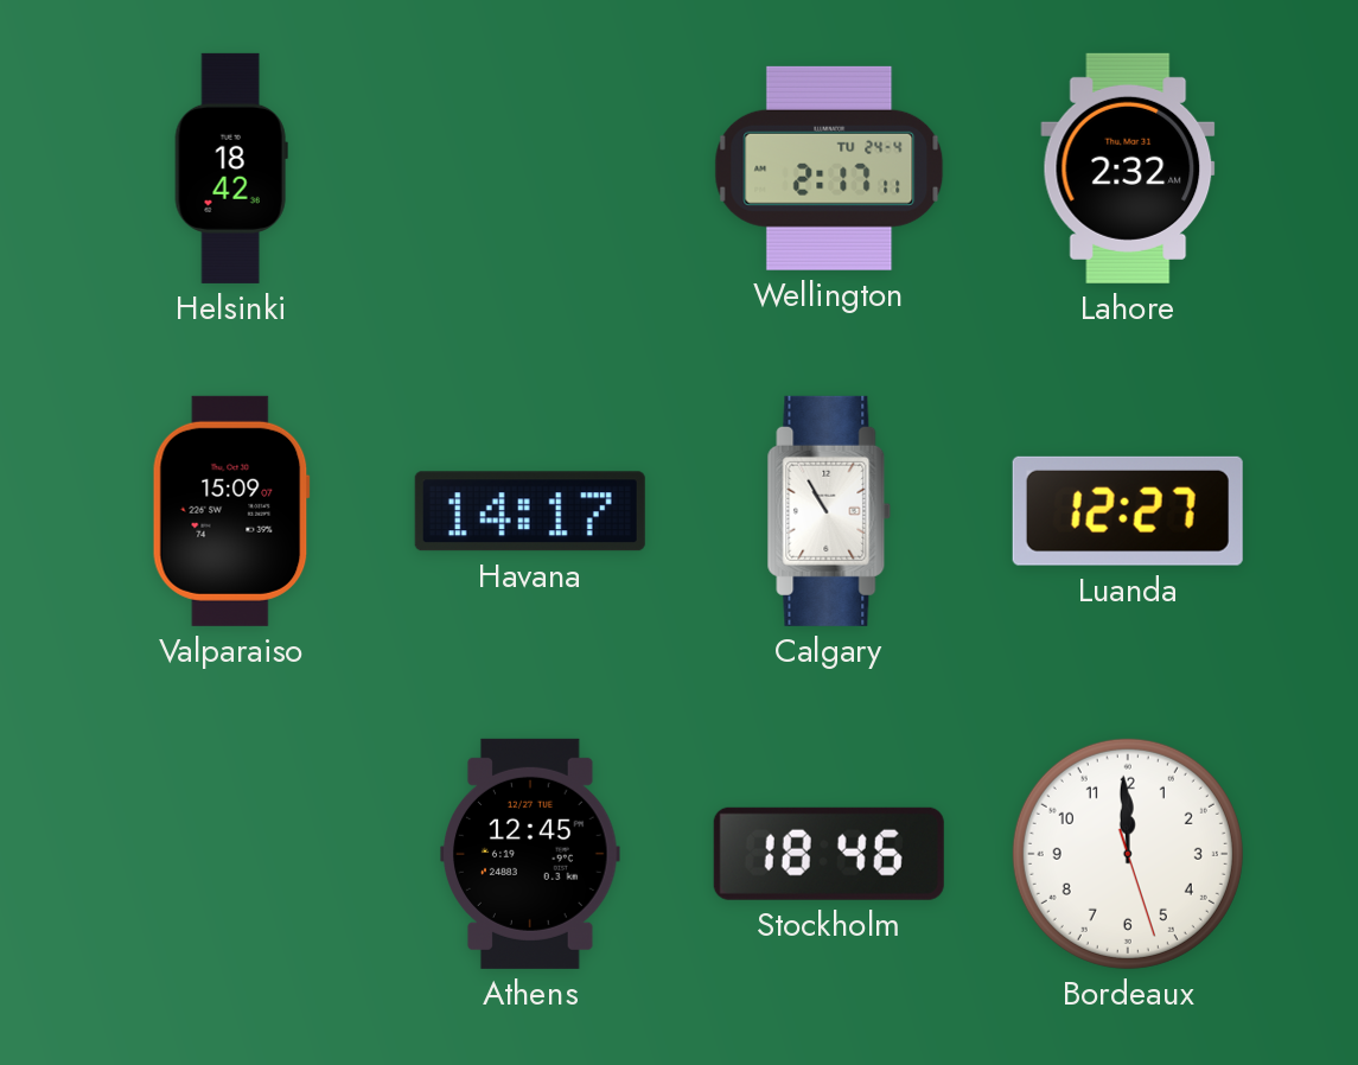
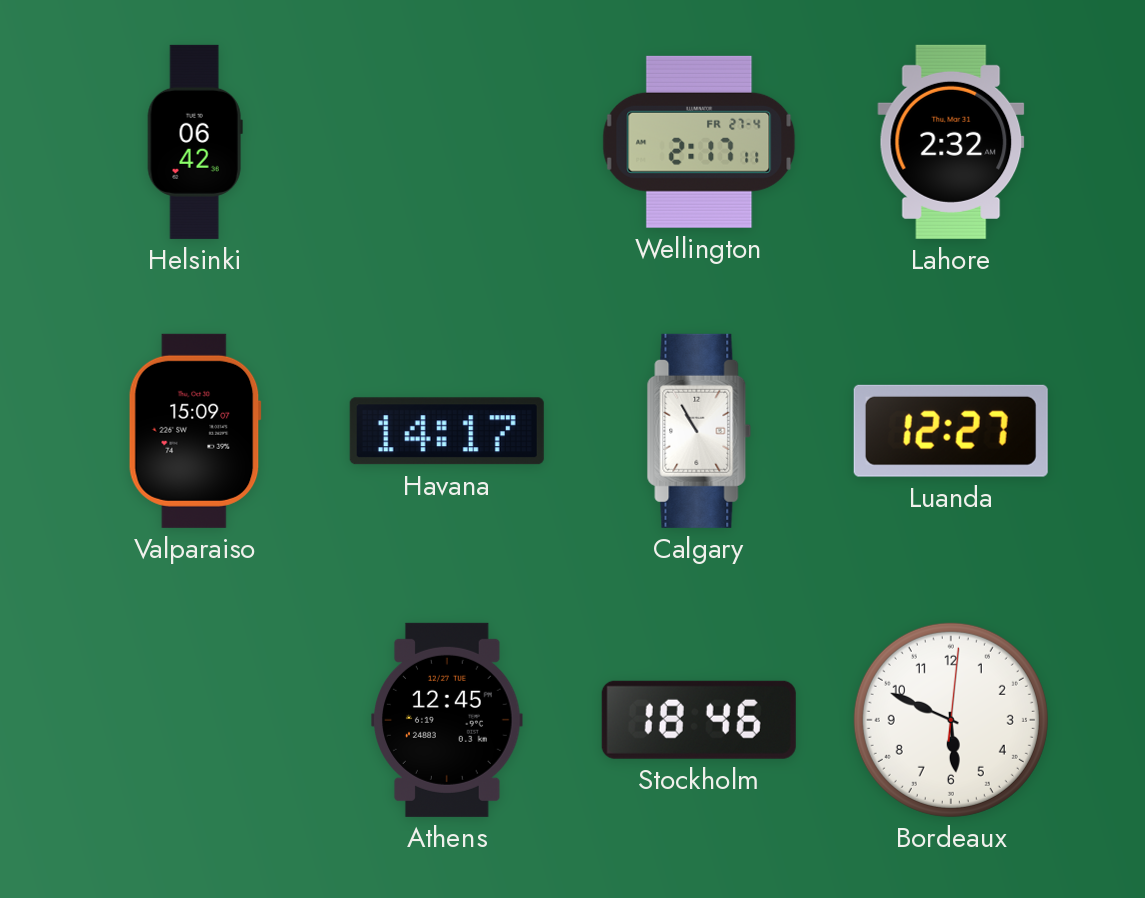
Helsinki: 18:42 -> 06:42
Wellington date: TU 24-4 -> FR 27-4
Bordeaux: 11:59 -> 5:49
